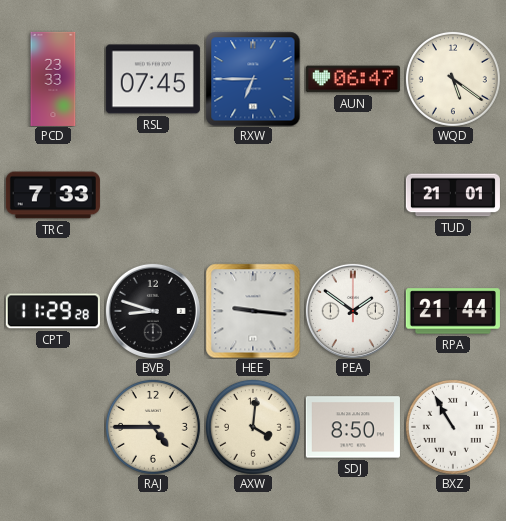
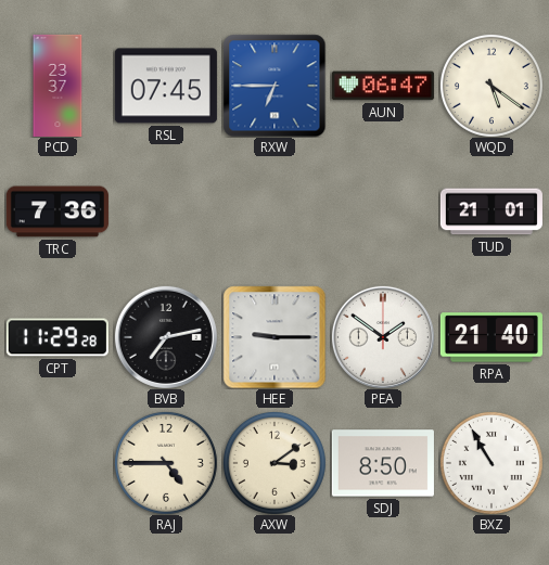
PCD: 23:33 -> 23:37
TRC: 7:33 -> 7:36
BVB: 8:48 -> 7:13
HEE: 9:16 -> 9:15
RPA: 21:44 -> 21:40
AXW: 4:01 -> 3:09
